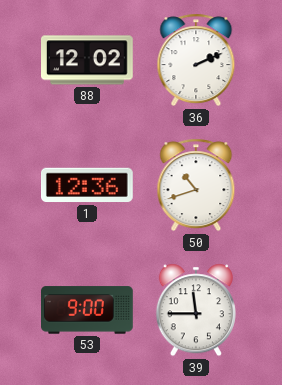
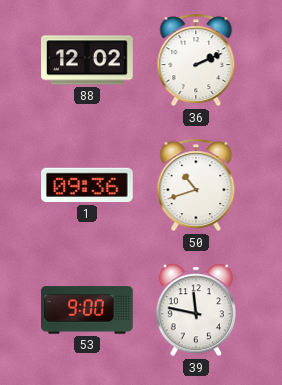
1: 12:36 -> 09:36
39: 11:45 -> 11:47
